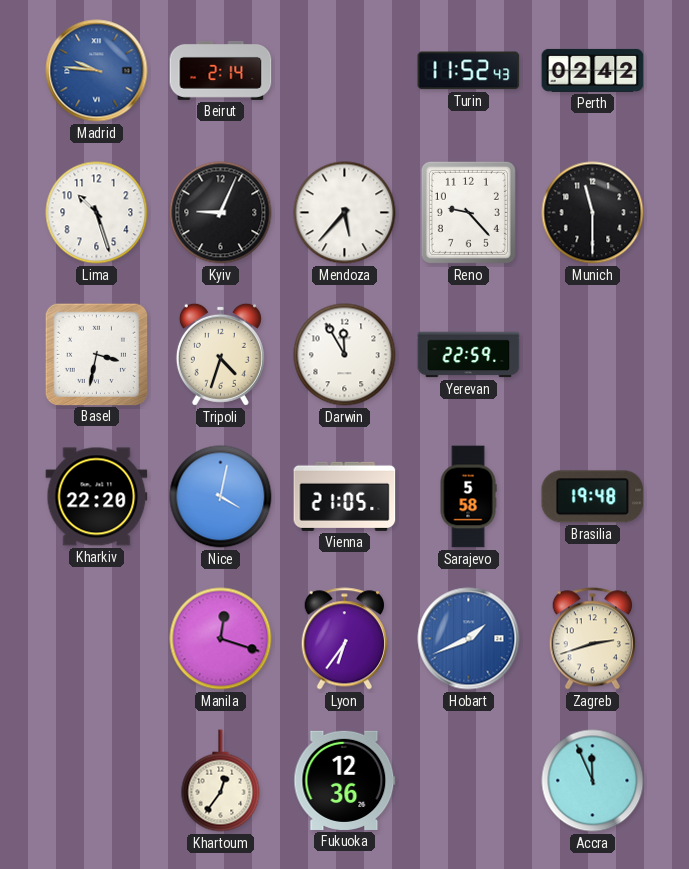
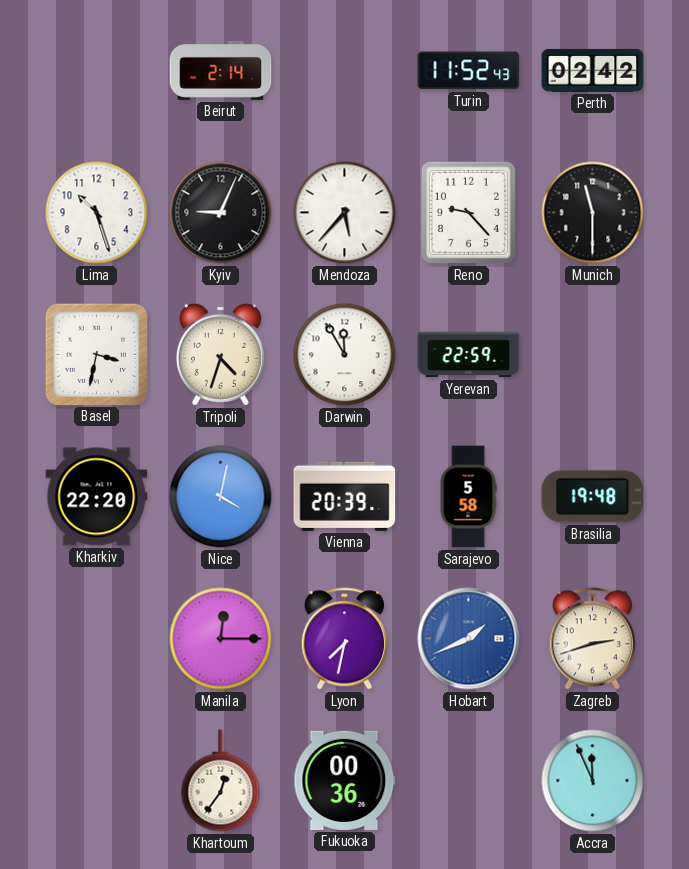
Madrid: 9:46 -> none
Vienna: 21:05 -> 20:39
Manila: 12:18 -> 12:15
Lyon: 6:36 -> 7:32
Fukuoka: 12:36 -> 00:36
